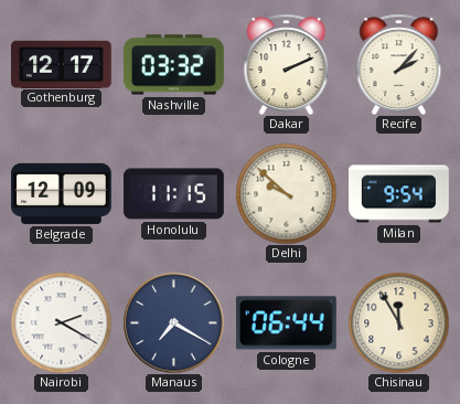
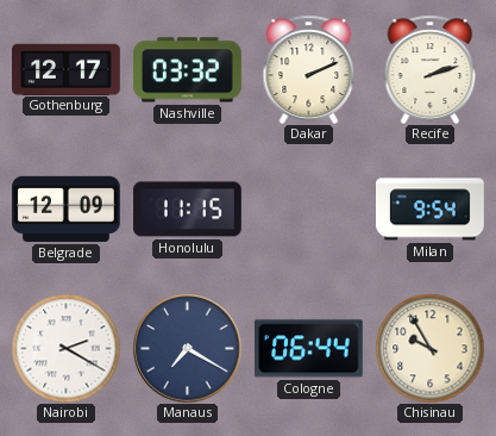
Recife: 2:07 -> 2:12
Delhi: 9:52 -> none
Chisinau: 11:55 -> 9:55
